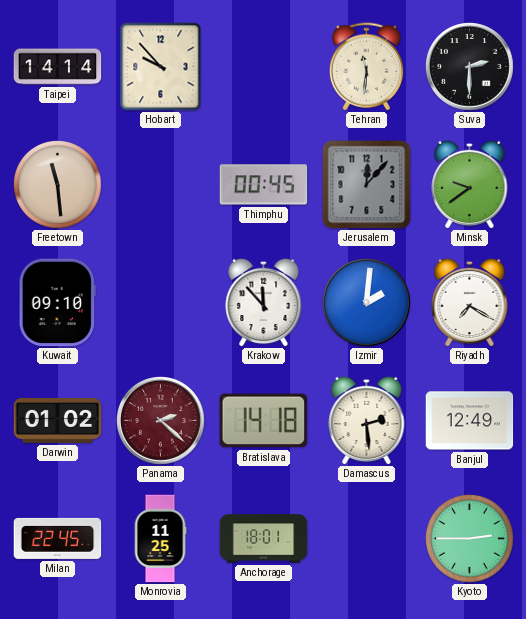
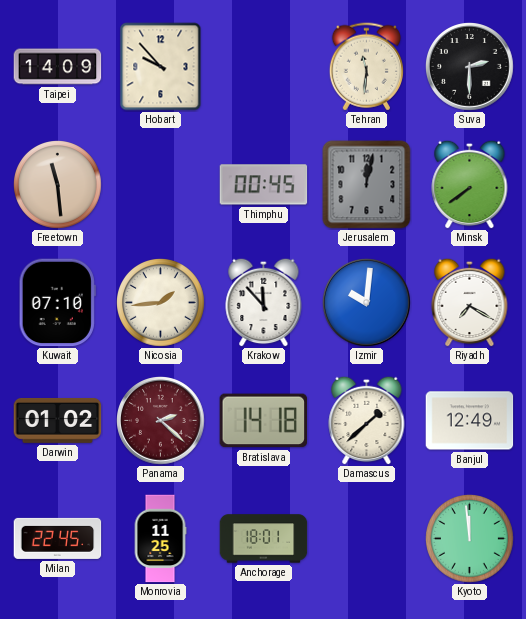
Taipei: 14:14 -> 14:09
Jerusalem: 12:07 -> 12:02
Minsk: 9:39 -> 7:39
Kuwait: 09:10 -> 07:10
Nicosia: none -> 1:44
Izmir: 2:01 -> 10:01
Damascus: 2:29 -> 1:38
Kyoto: 2:45 -> 11:59
